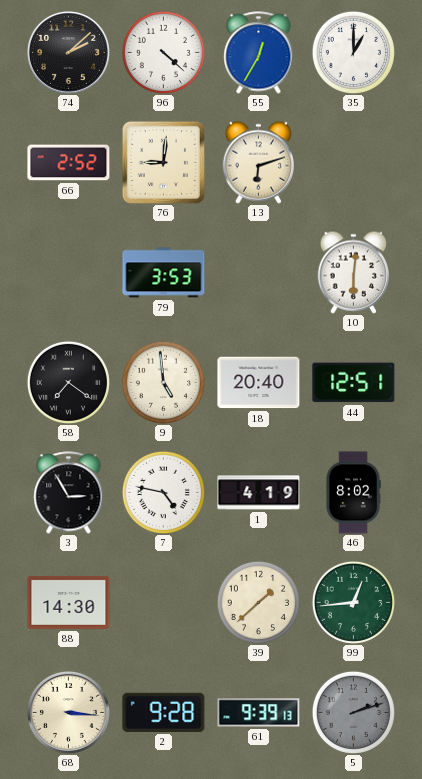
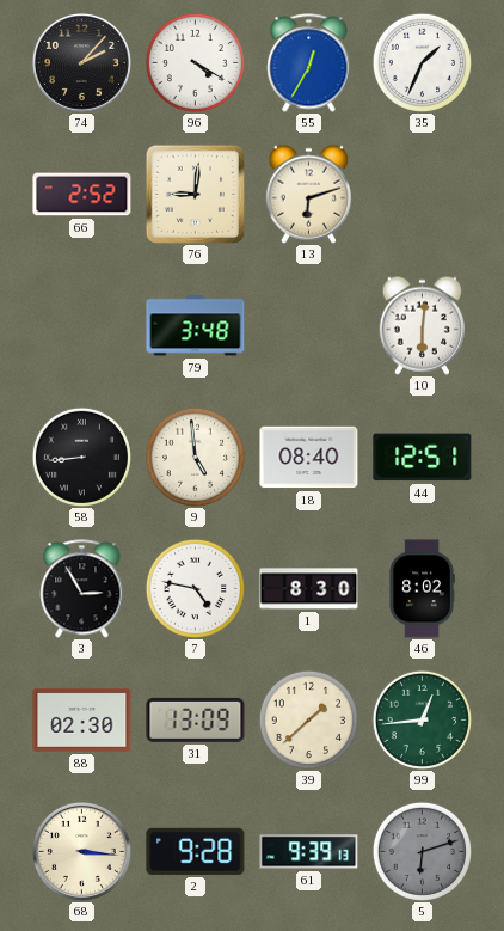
74: 2:08 -> 2:07
96: 4:22 -> 4:20
35: 1:00 -> 1:34
79: 3:53 -> 3:48
58: 7:21 -> 8:44
18: 20:40 -> 08:40
1: 4:19 -> 8:30
88: 14:30 -> 02:30
31: none -> 13:09
5: 2:12 -> 6:12
